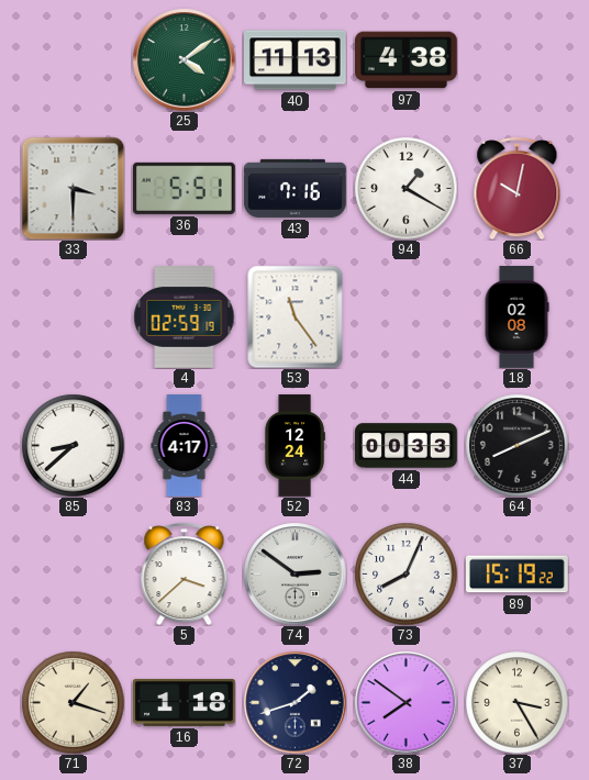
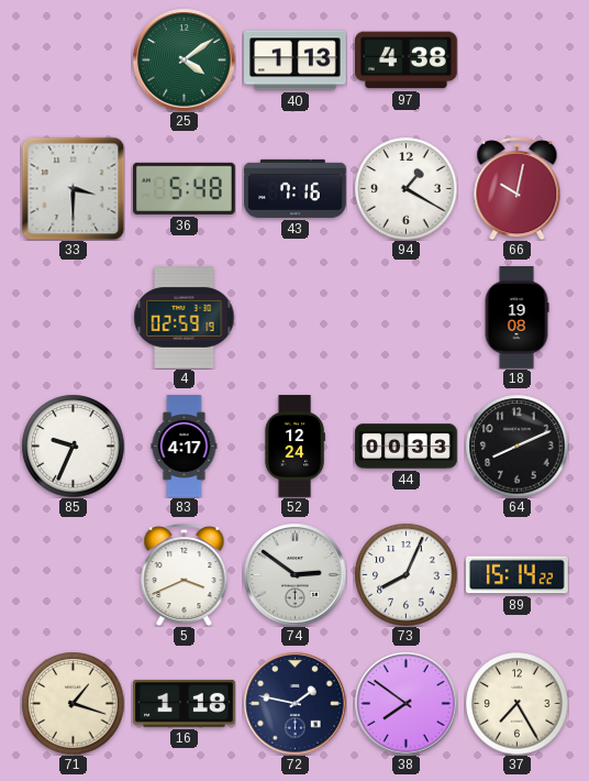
40: 11:13 -> 1:13
36: 5:51 -> 5:48
53: 11:24 -> none
18: 02:08 -> 19:08
85: 8:38 -> 9:34
5: 3:38 -> 3:41
89: 15:19 -> 15:14
72: 1:42 -> 1:47
37: 3:25 -> 7:25
